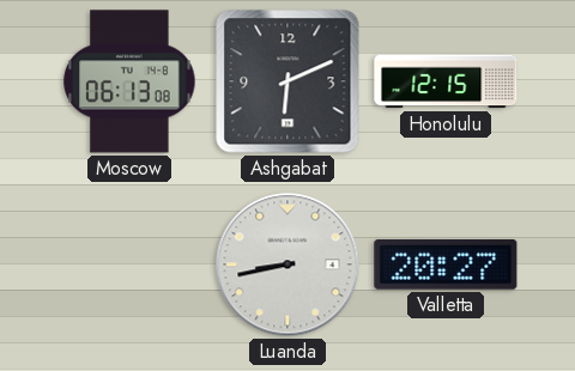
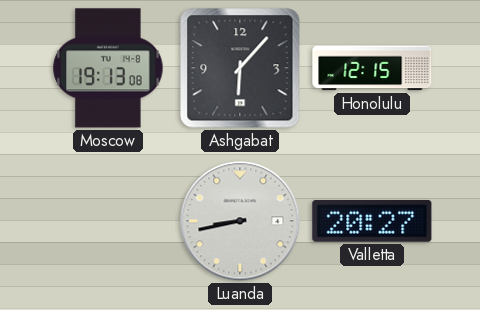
Moscow: 06:13 -> 19:13
Ashgabat: 6:11 -> 6:07
